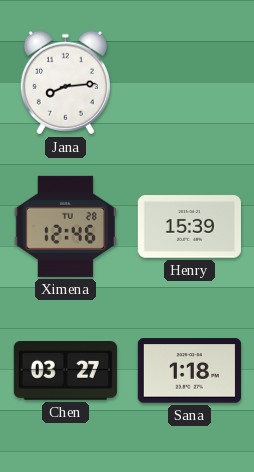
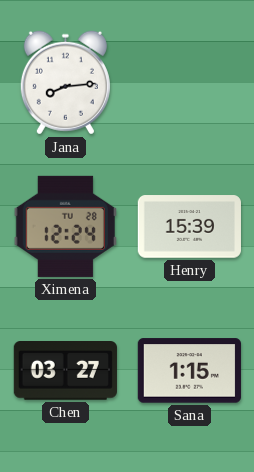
Ximena: 12:46 -> 12:24
Sana: 1:18 -> 1:15
